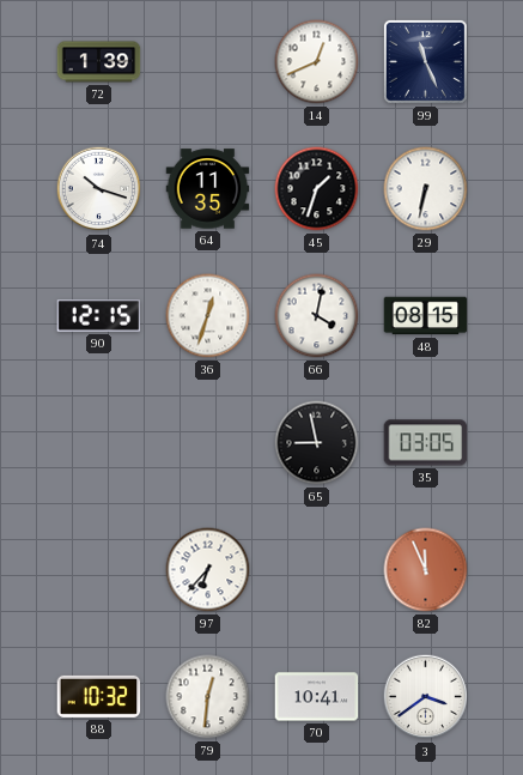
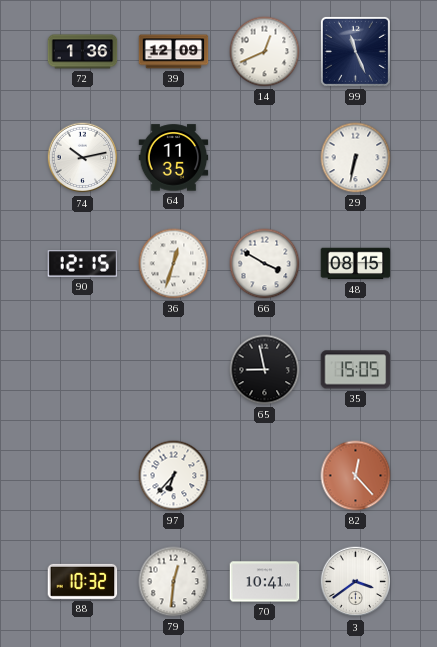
72: 1:39 -> 1:36
39: none -> 12:09
74: 10:18 -> 10:13
45: 1:33 -> none
66: 4:02 -> 3:50
35: 03:05 -> 15:05
82: 11:56 -> 12:23
